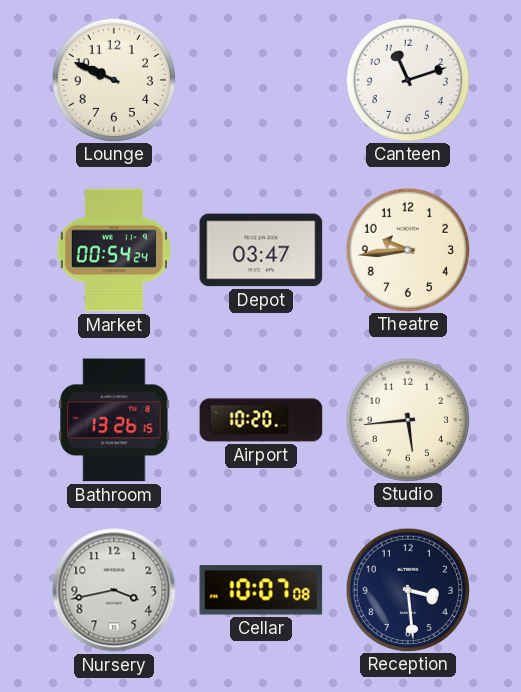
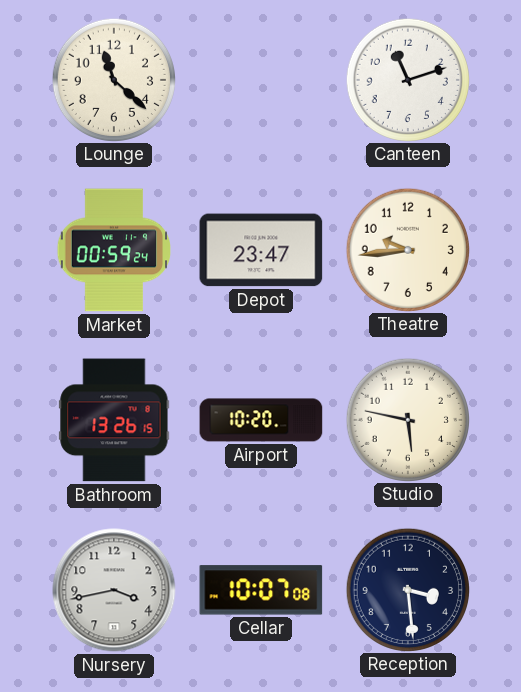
Lounge: 9:49 -> 11:22
Market: 00:54 -> 00:59
Depot: 03:47 -> 23:47
Studio: 5:44 -> 5:47
